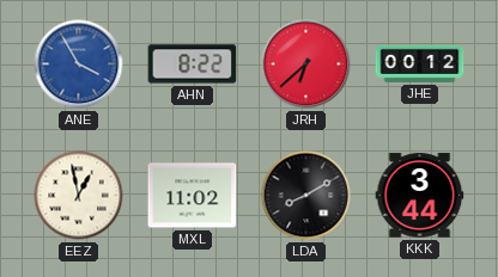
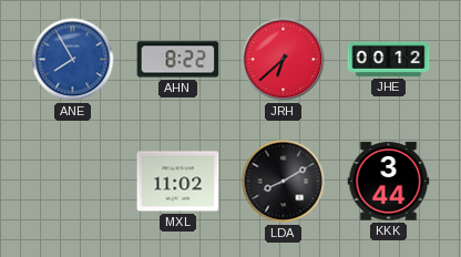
ANE: 3:55 -> 7:55
EEZ: 12:58 -> none
